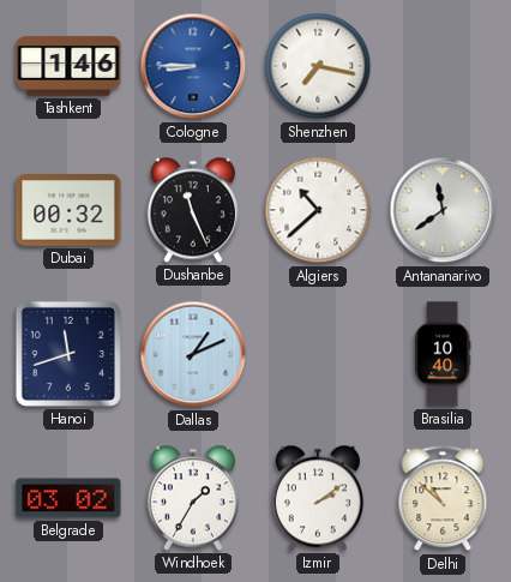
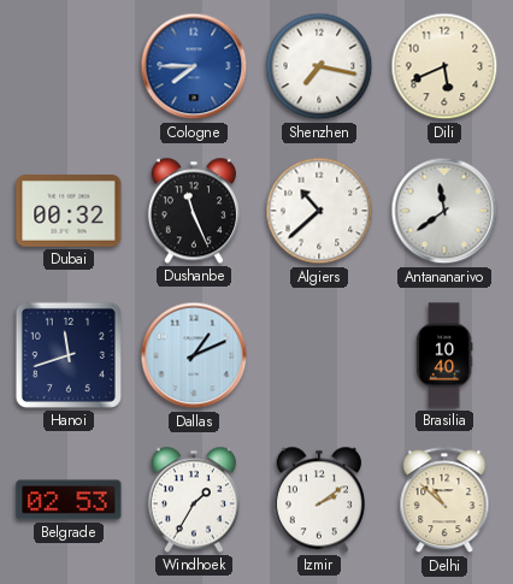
Tashkent: 1:46 -> none
Cologne: 8:45 -> 7:45
Dili: none -> 5:41
Belgrade: 03:02 -> 02:53
